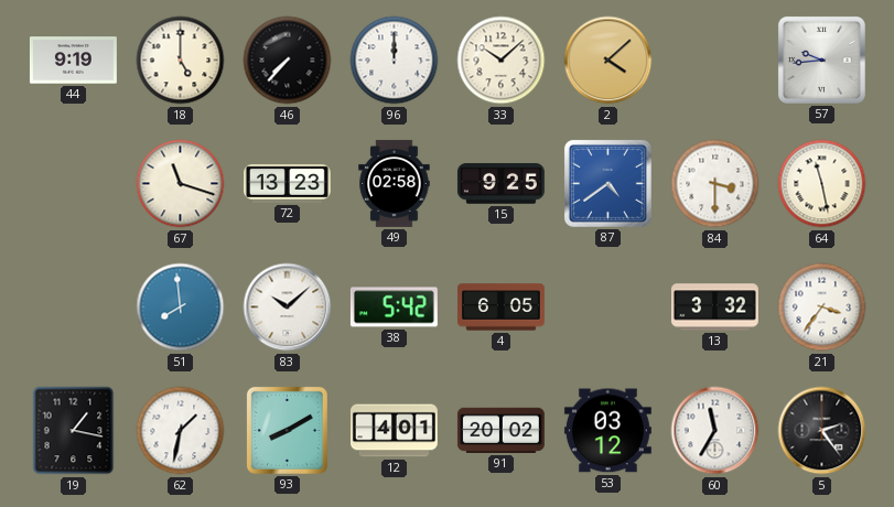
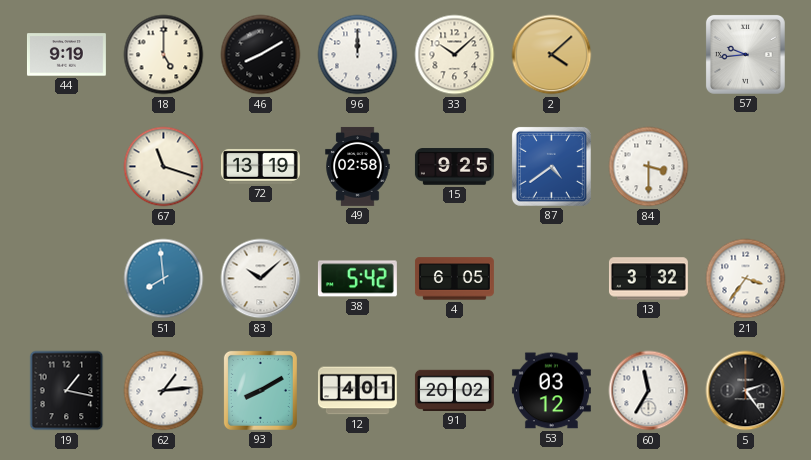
46: 7:37 -> 8:10
72: 13:23 -> 13:19
64: 11:28 -> none
62: 1:32 -> 1:14
